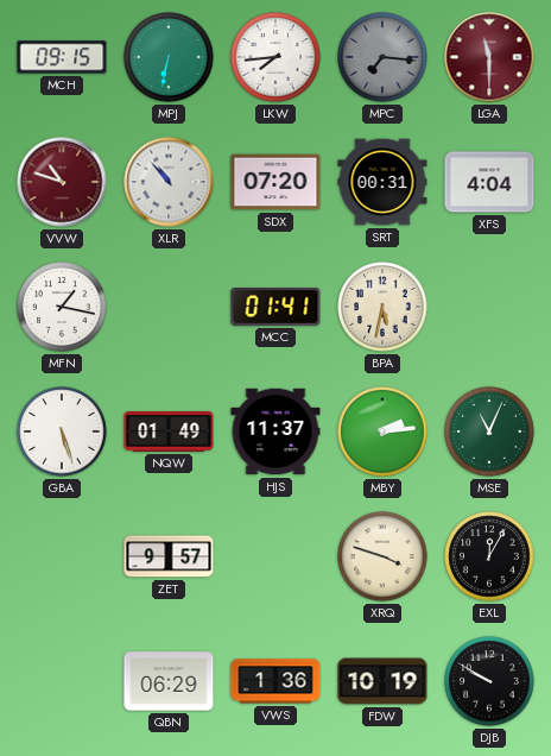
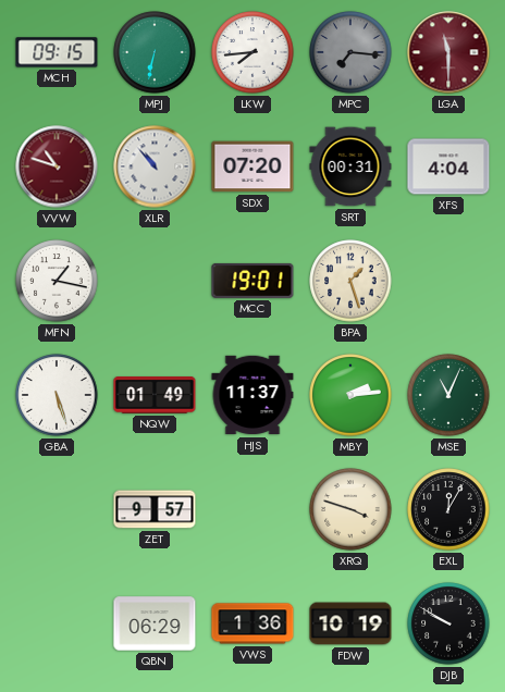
MCC: 01:41 -> 19:01
BPA: 5:32 -> 1:27
